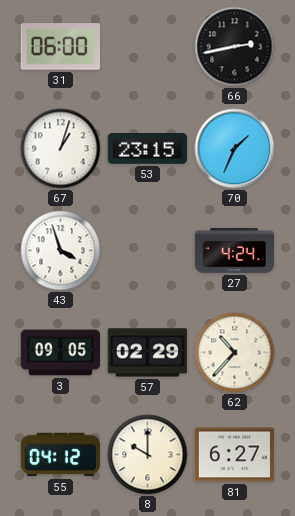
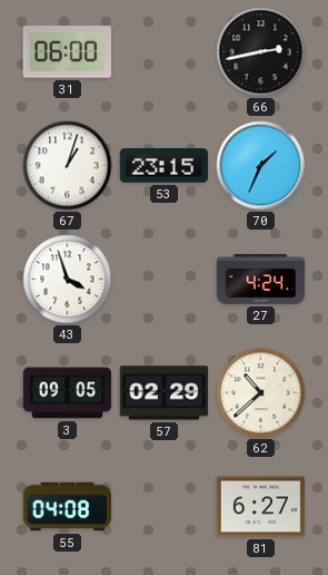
62: 10:37 -> 10:38
55: 04:12 -> 04:08
8: 10:00 -> none
